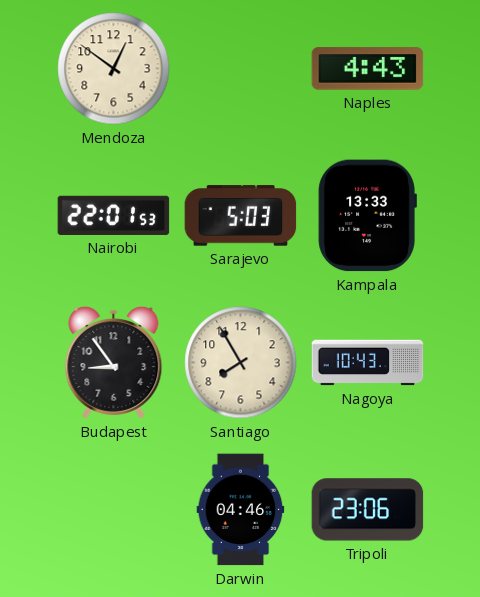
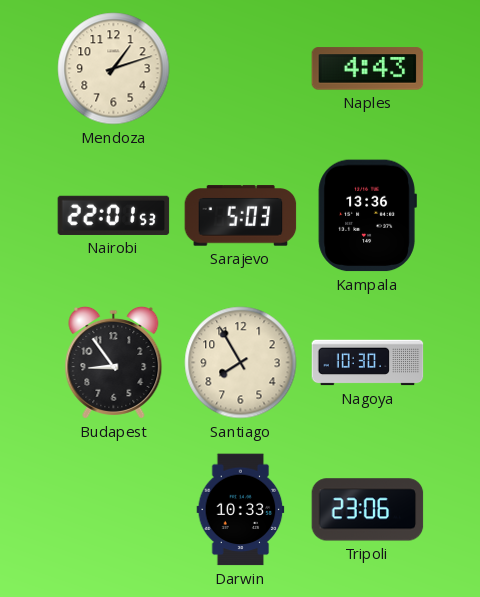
Mendoza: 12:51 -> 1:12
Kampala: 13:33 -> 13:36
Nagoya: 10:43 -> 10:30
Darwin: 04:46 -> 10:33
